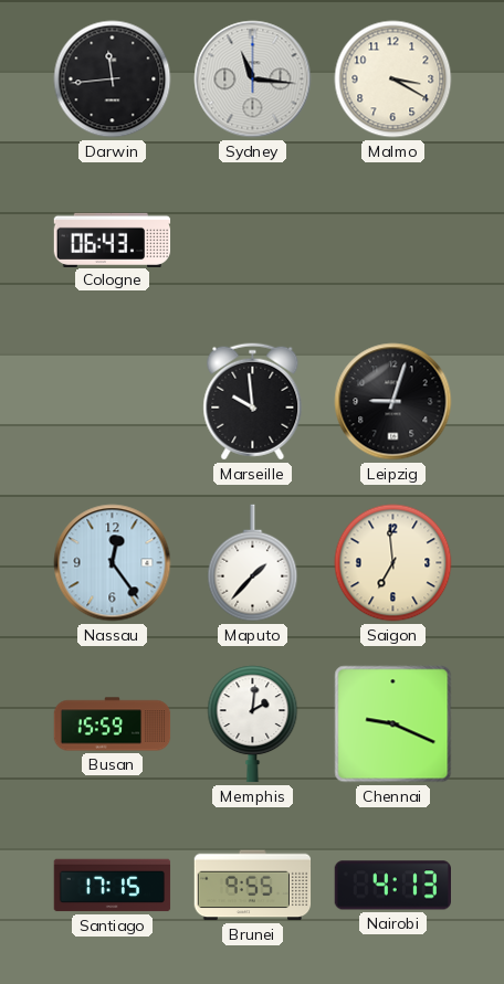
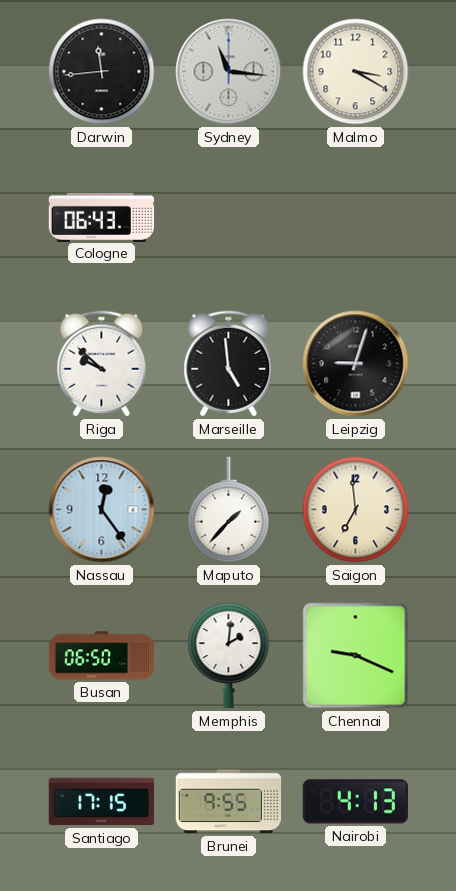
Riga: none -> 9:52
Marseille: 9:59 -> 4:59
Busan: 15:59 -> 06:50
